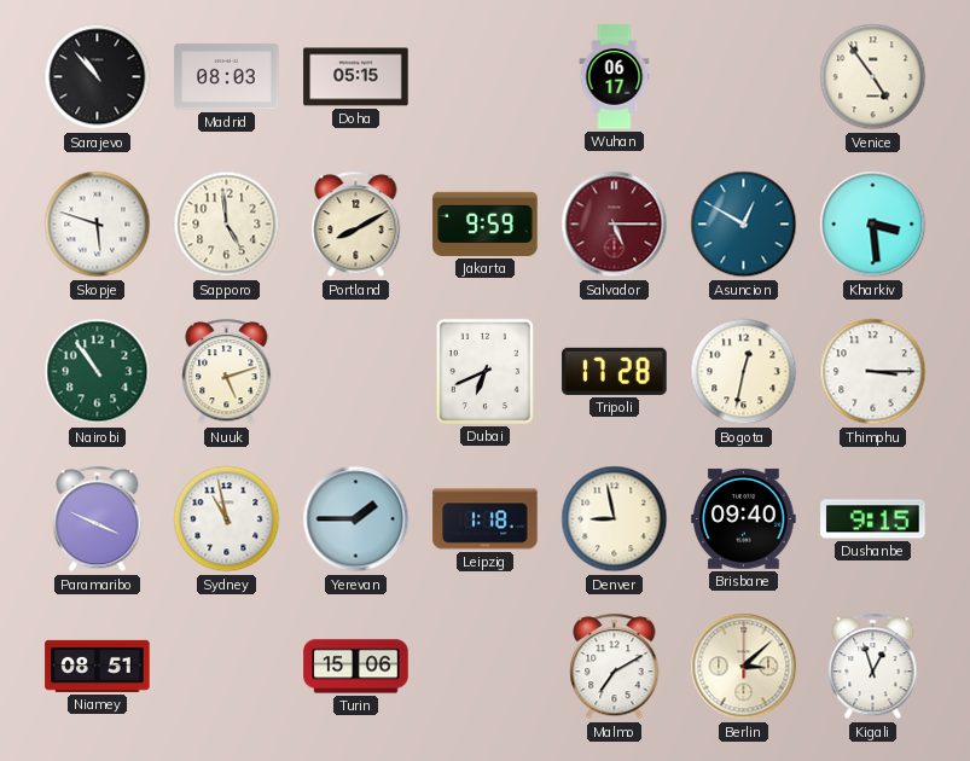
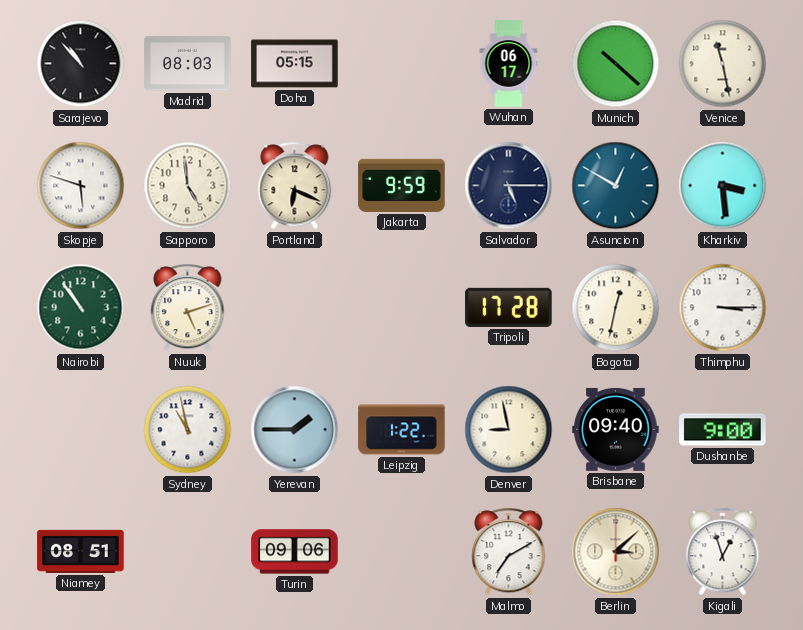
Munich: none -> 10:22
Venice: 4:54 -> 11:28
Portland: 8:10 -> 6:19
Salvador dial: burgundy -> navy
Dubai: 6:41 -> none
Paramaribo: 3:49 -> none
Leipzig: 1:18 -> 1:22
Dushanbe: 9:15 -> 9:00
Turin: 15:06 -> 09:06
